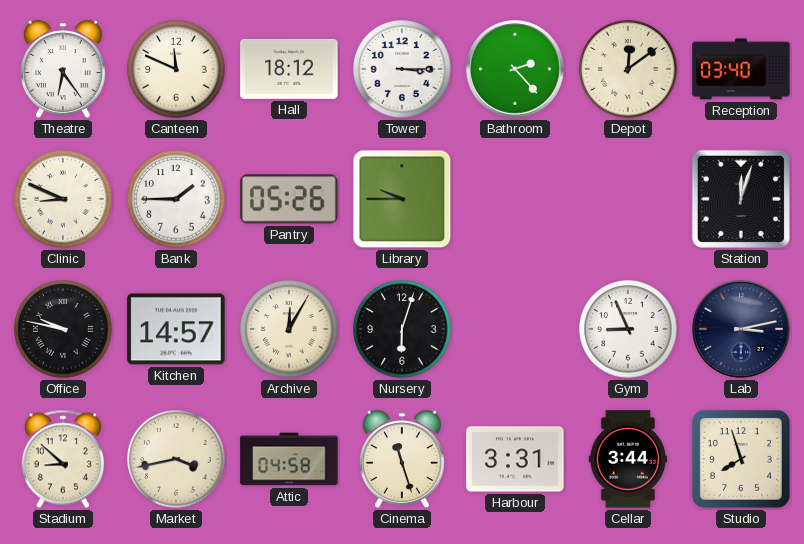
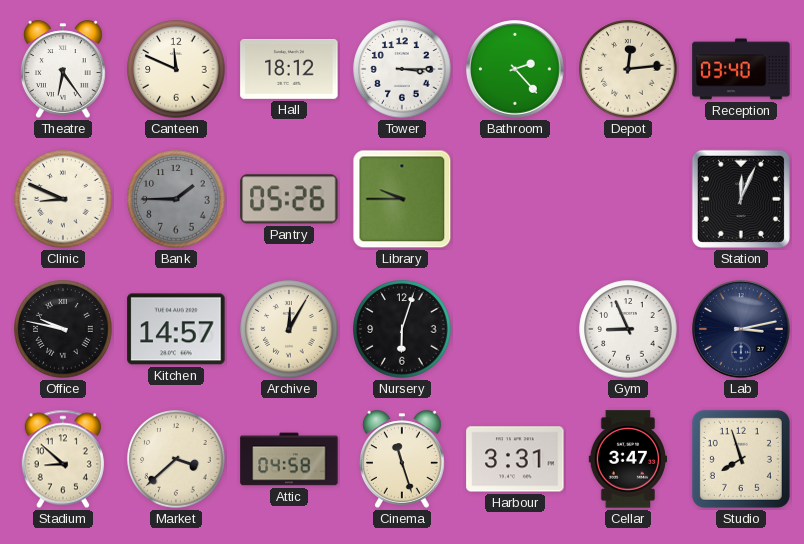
Depot: 12:09 -> 12:14
Bank dial: white -> grey
Station: 12:03 -> 12:04
Market: 3:43 -> 3:38
Cellar: 3:44 -> 3:47
